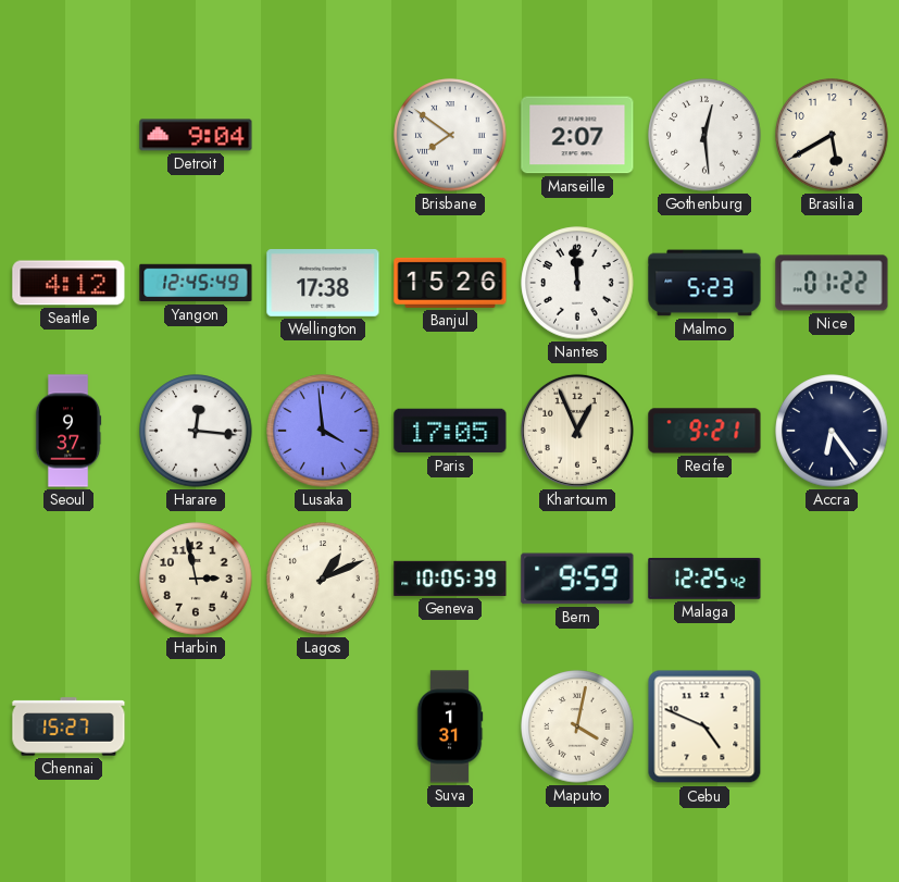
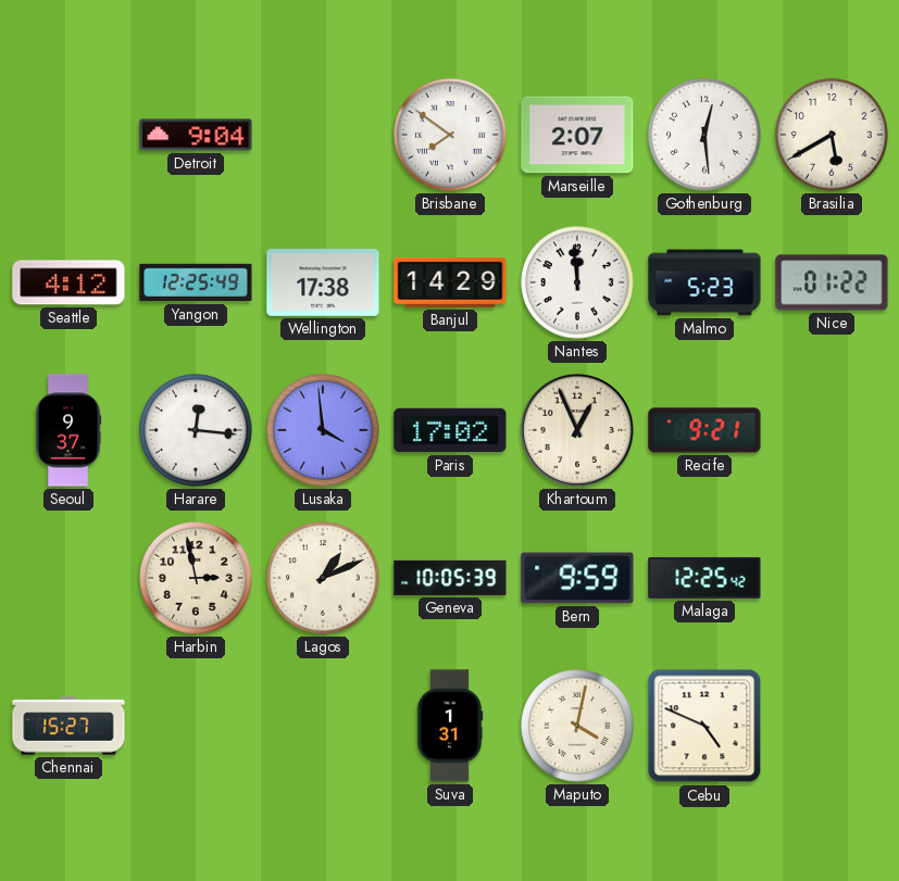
Yangon: 12:45 -> 12:25
Banjul: 15:26 -> 14:29
Paris: 17:05 -> 17:02
Accra: 6:24 -> none
